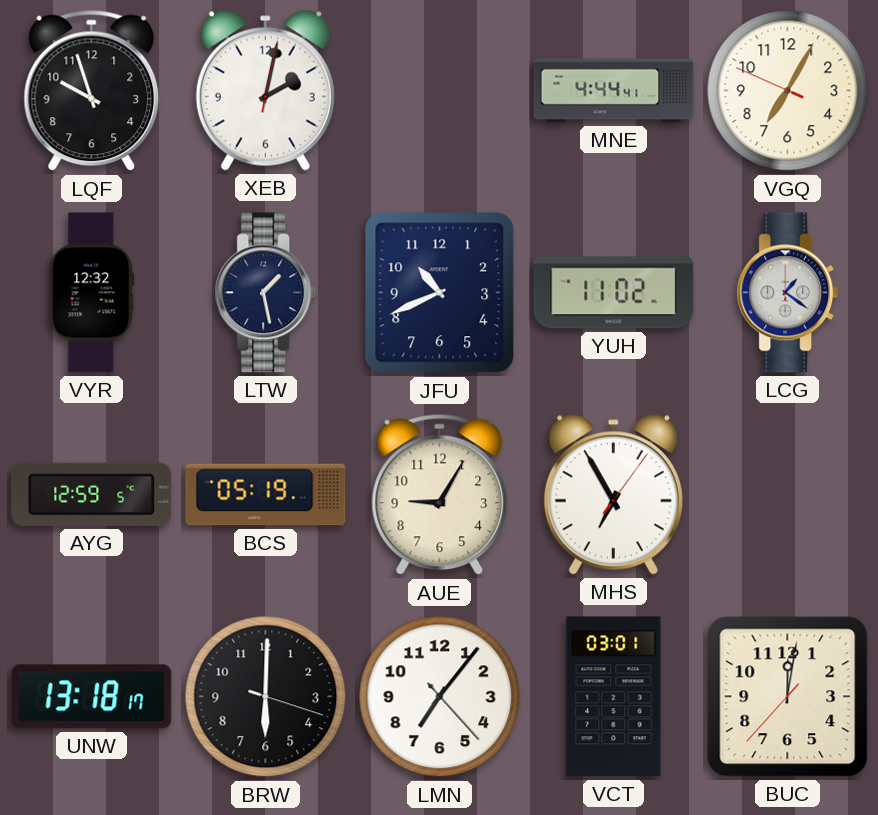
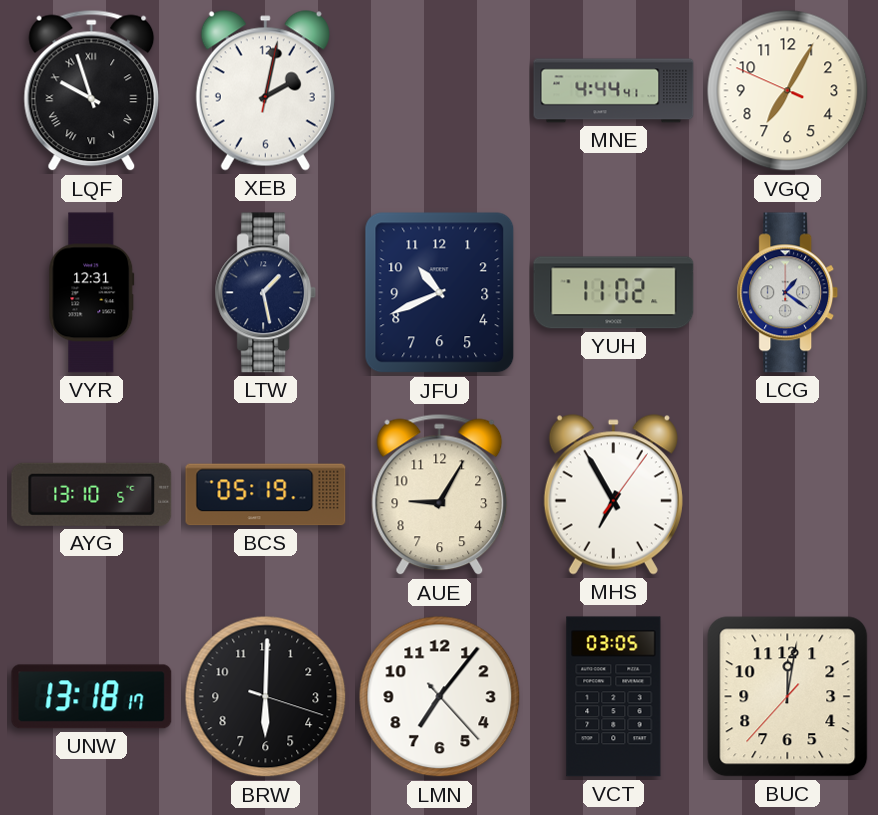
LQF numerals: Arabic -> Roman
VYR: 12:32 -> 12:31
AYG: 12:59 -> 13:10
VCT: 03:01 -> 03:05
